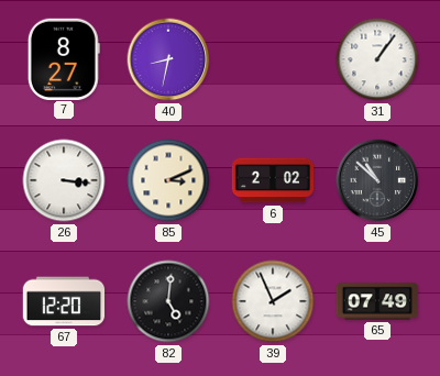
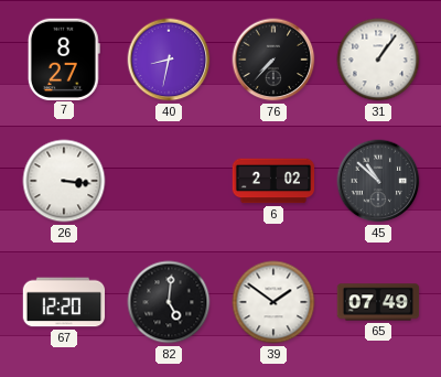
76: none -> 7:37
85: 3:11 -> none
39: 1:56 -> 1:51
